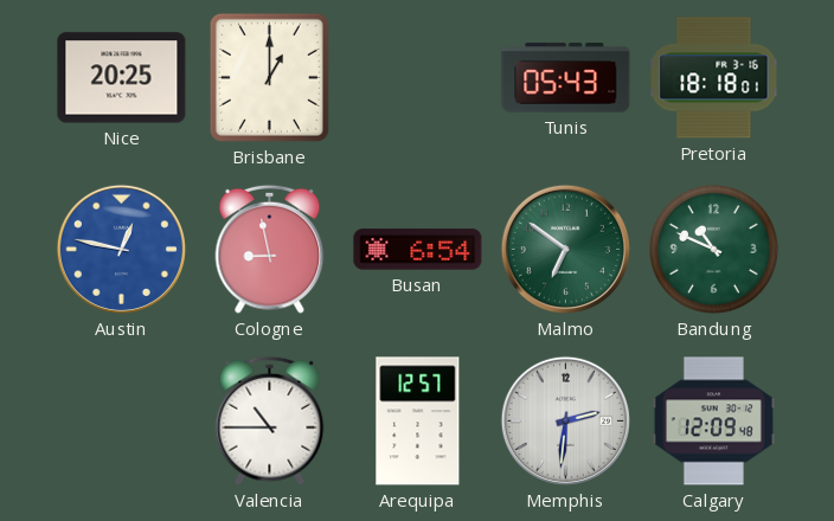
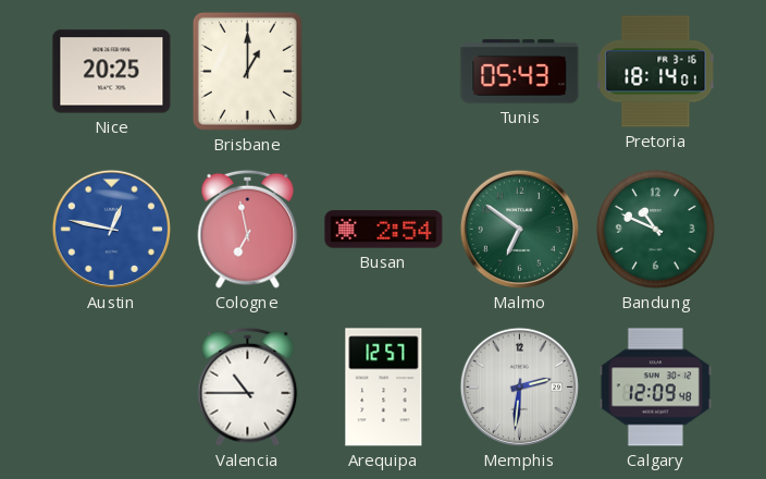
Pretoria: 18:18 -> 18:14
Cologne: 8:58 -> 6:58
Busan: 6:54 -> 2:54
